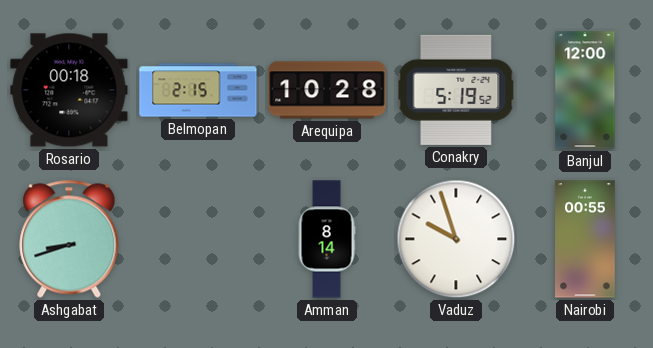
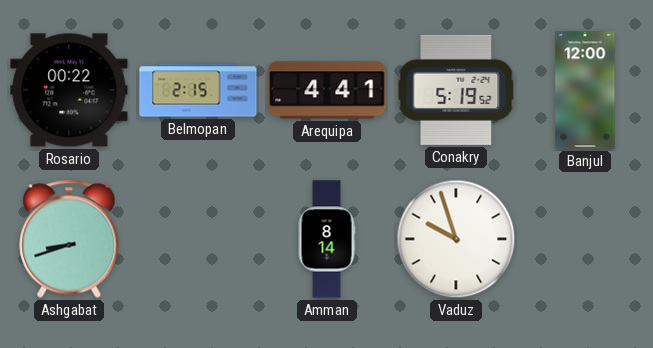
Rosario: 00:18 -> 00:22
Arequipa: 10:28 -> 4:41
Nairobi: 00:55 -> none
